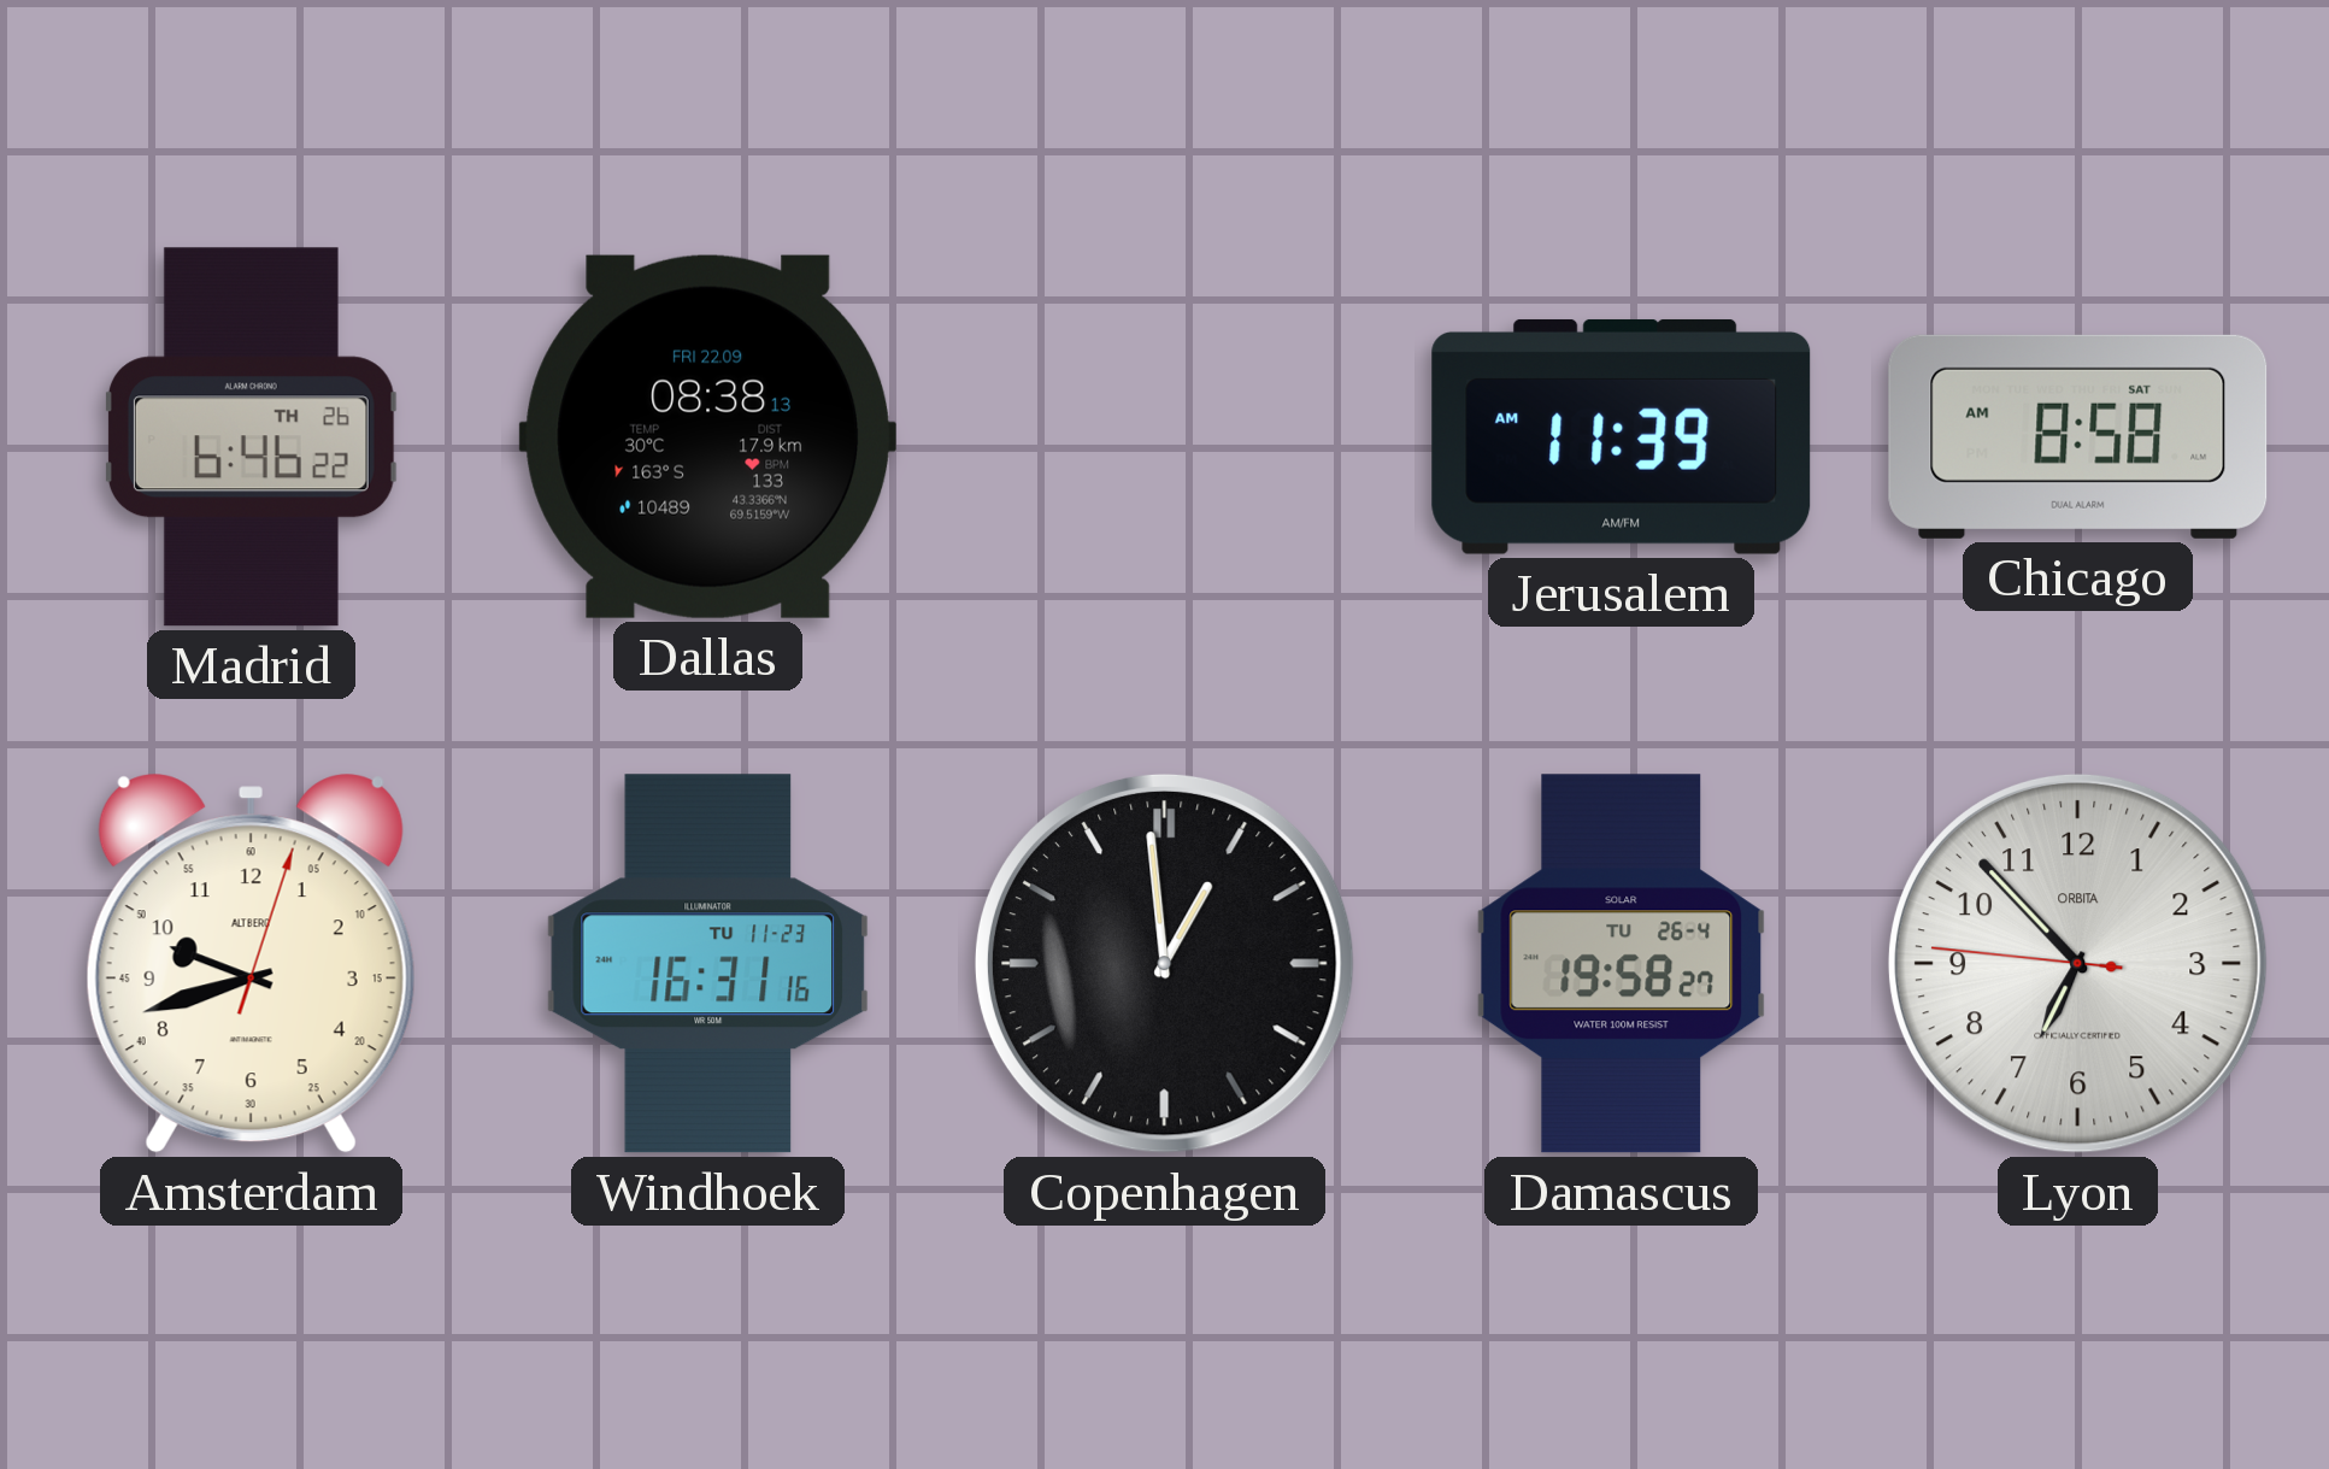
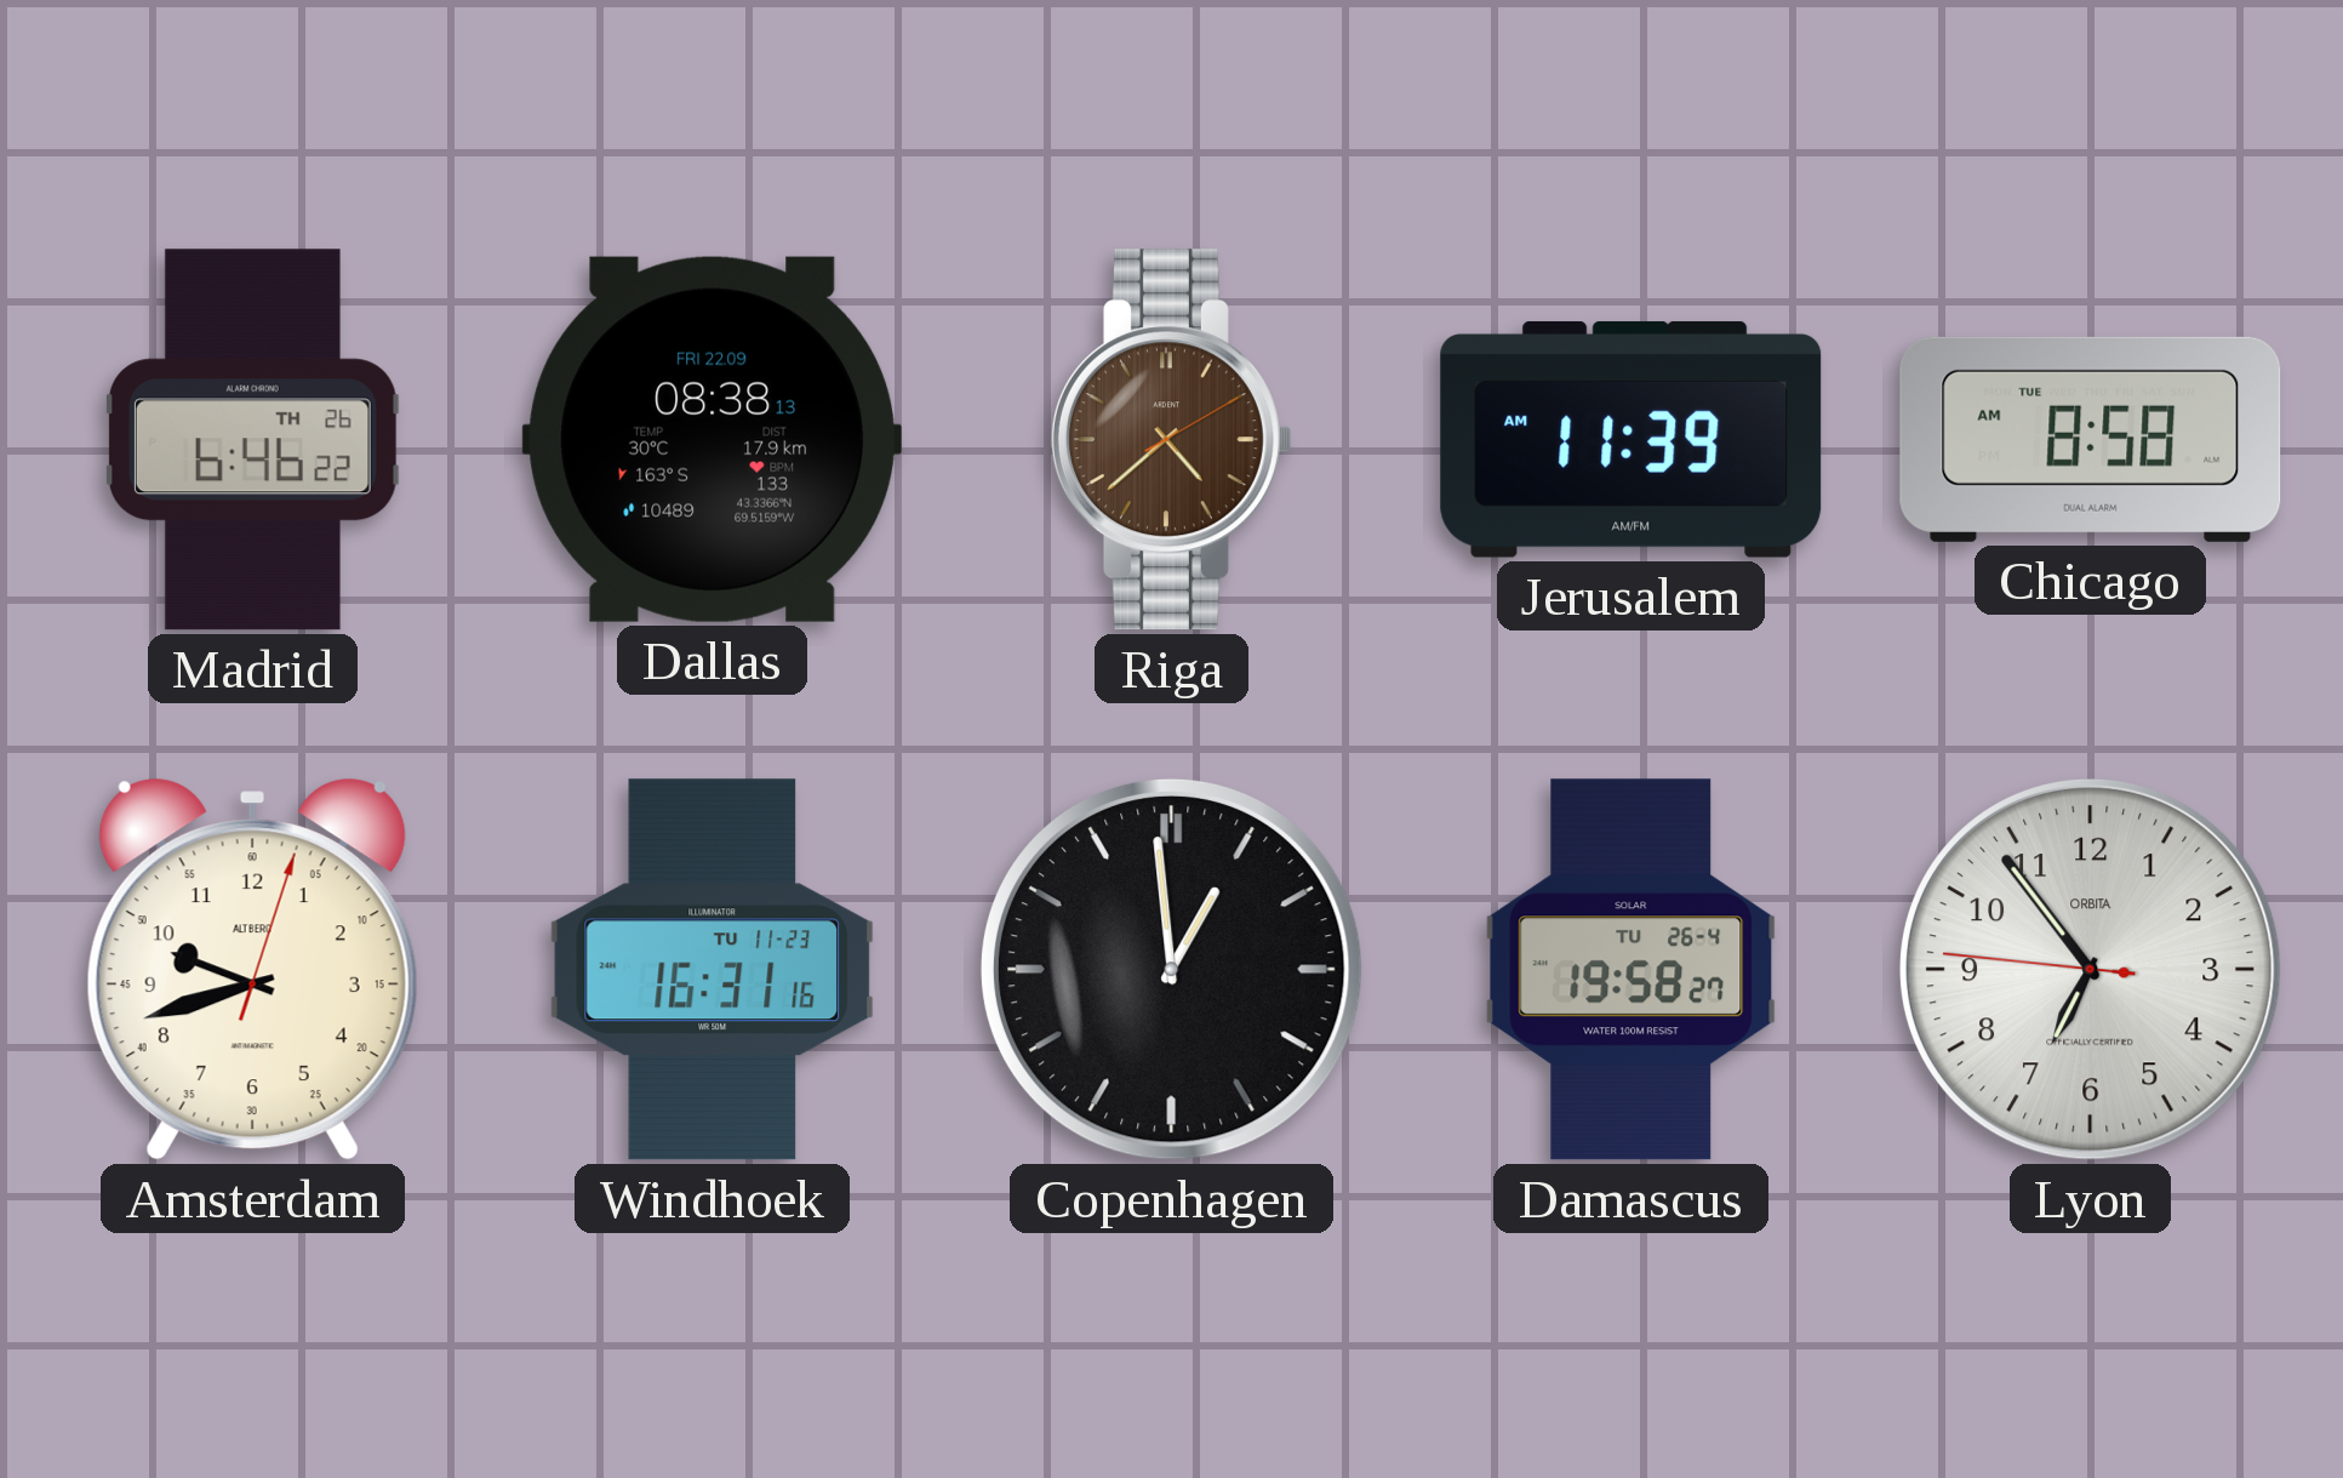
Riga: none -> 4:38
Chicago date: SAT -> TUE
Lyon: 6:52 -> 6:53
